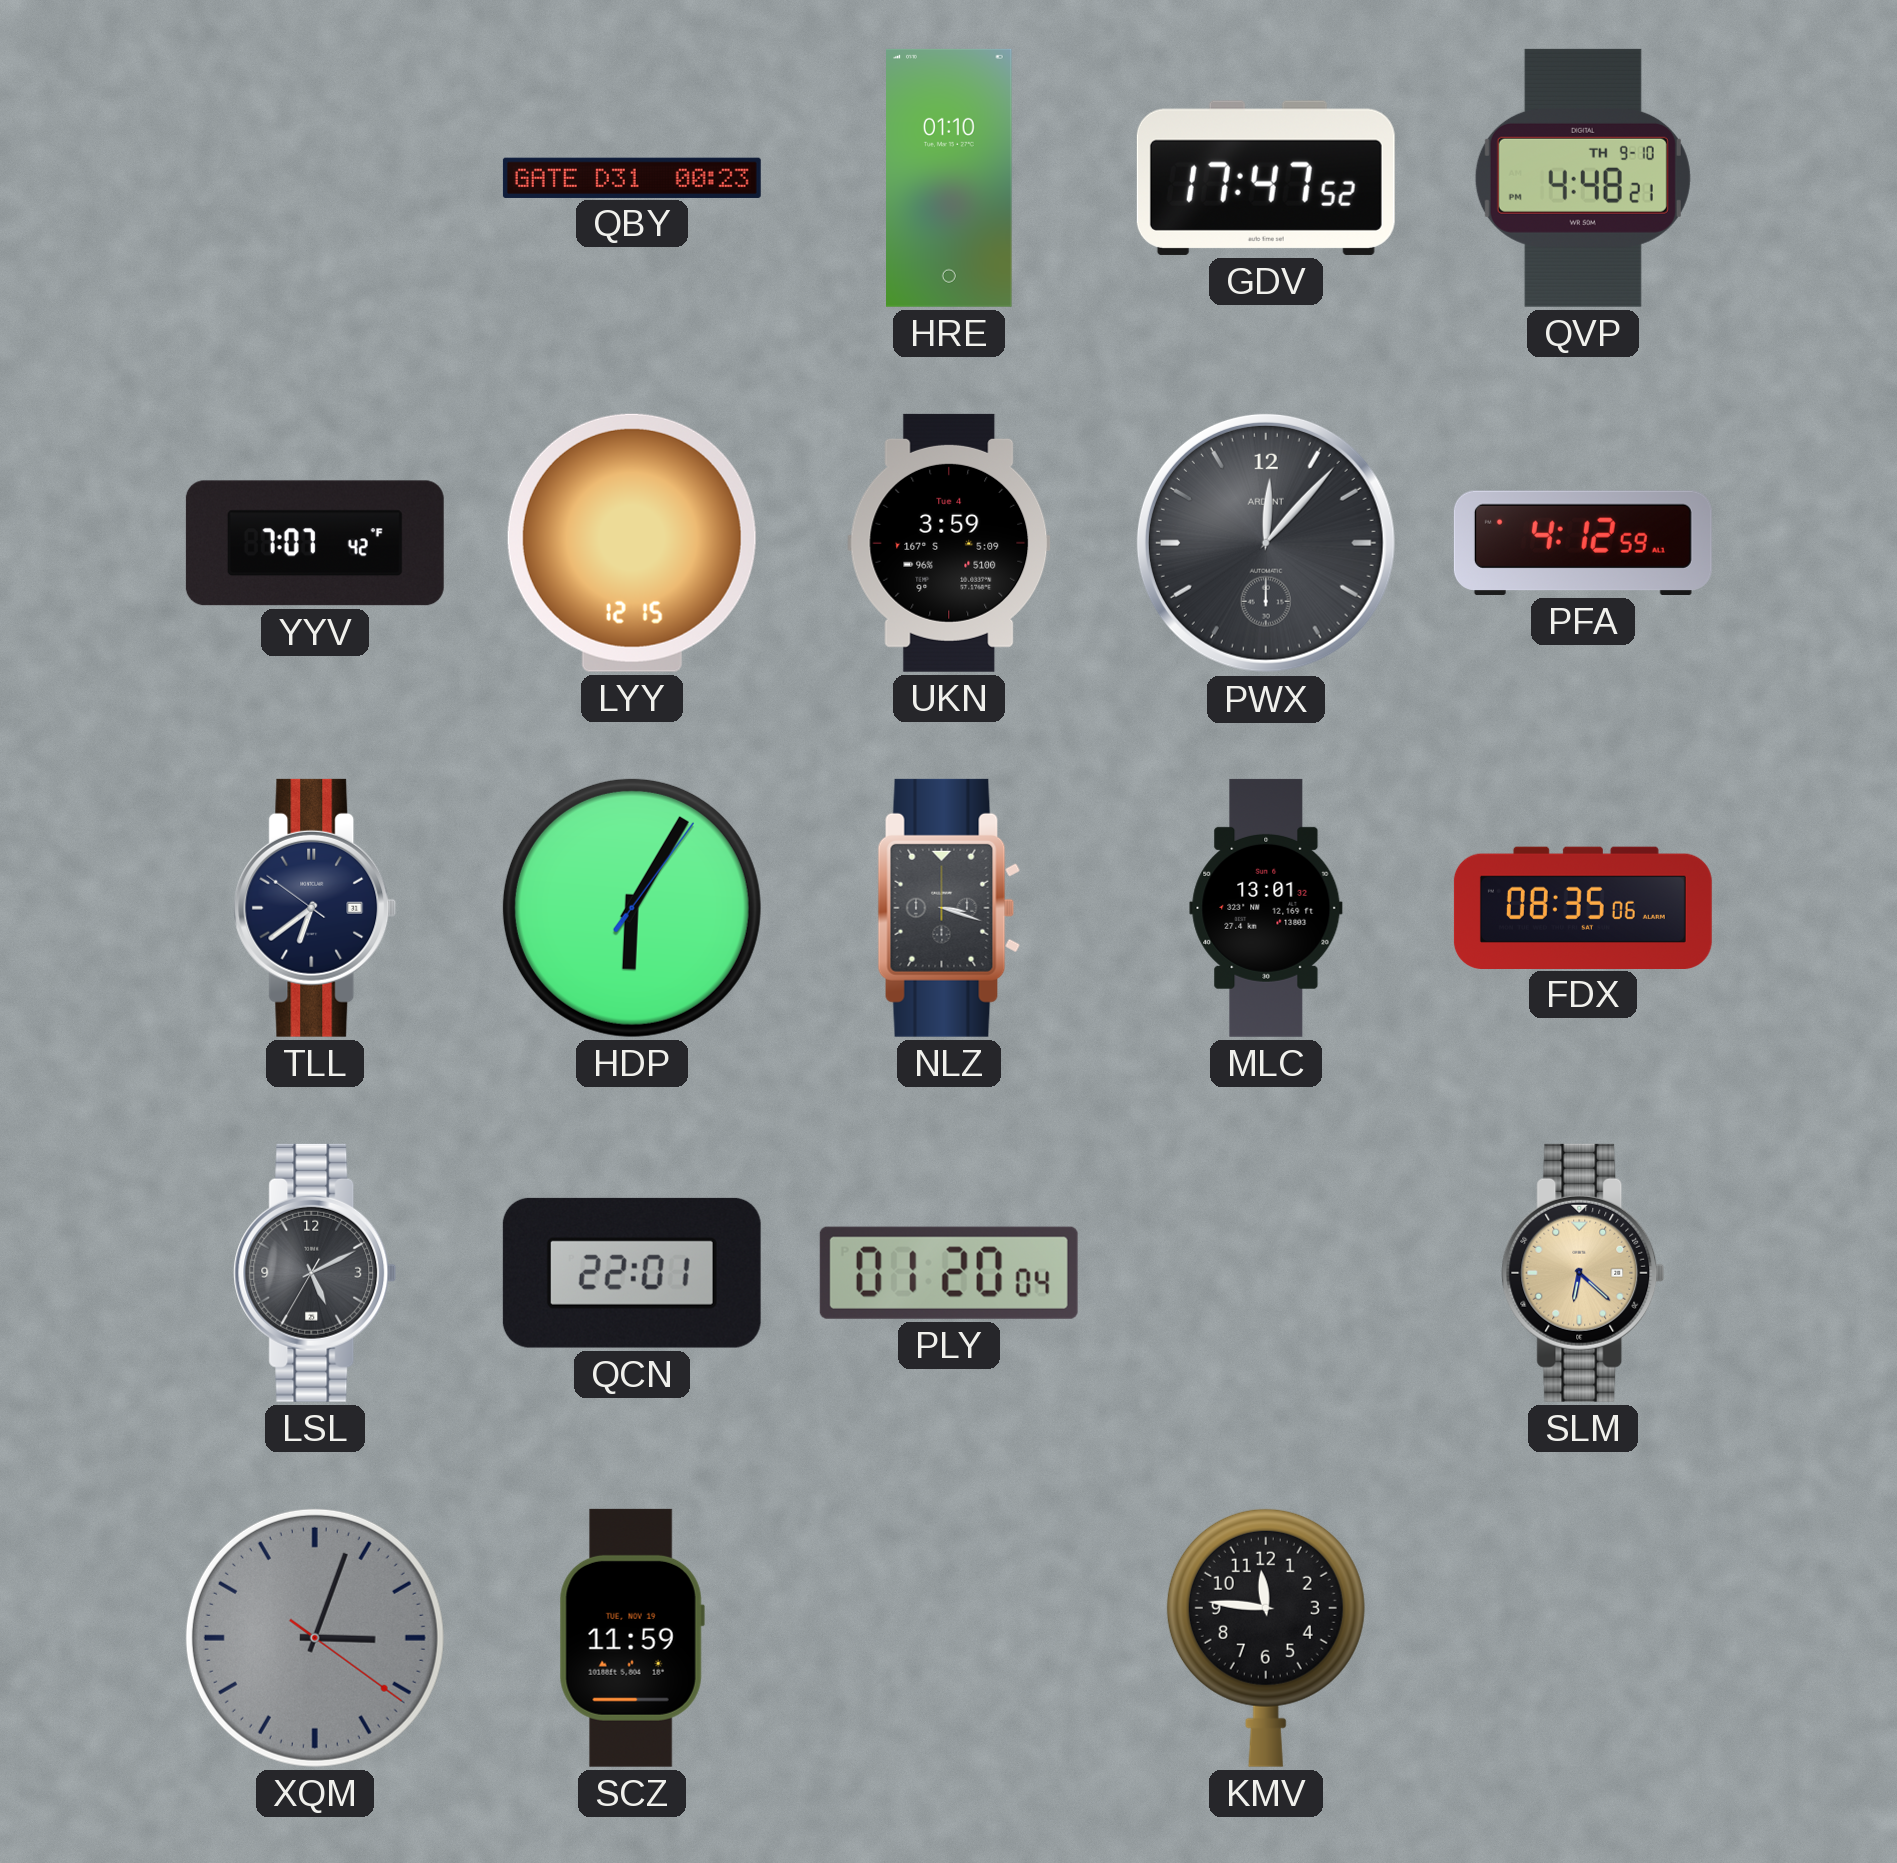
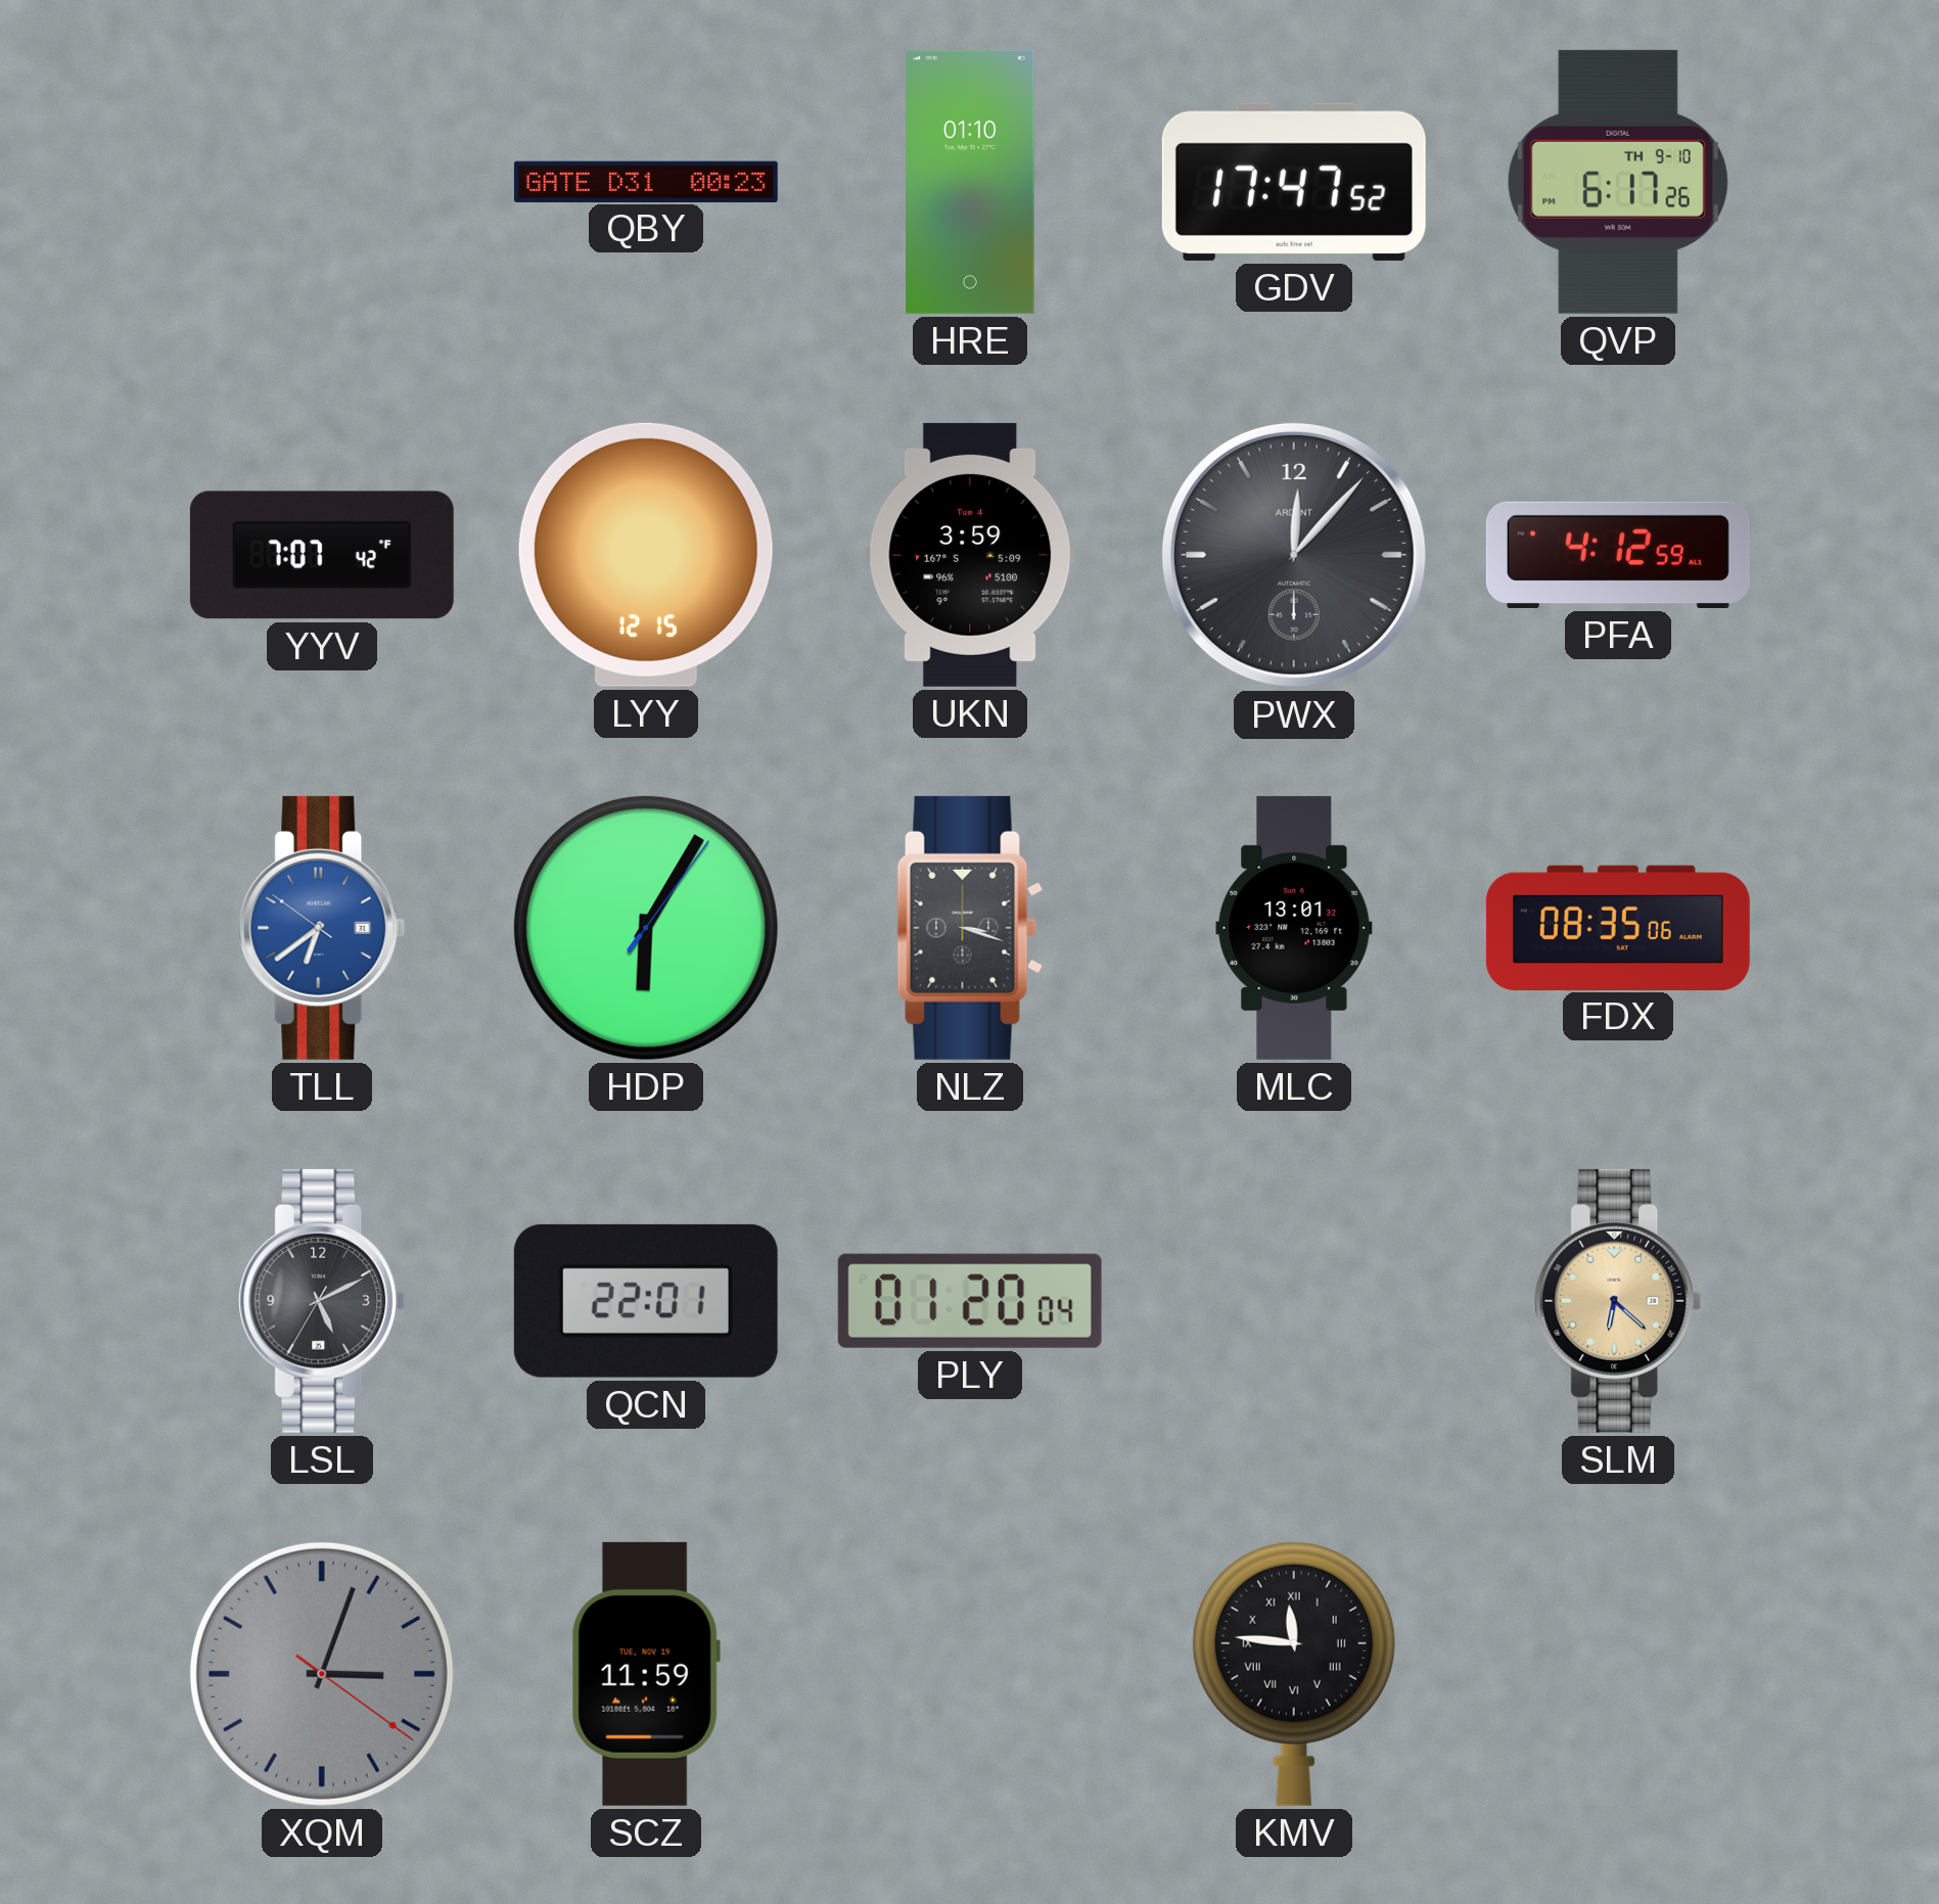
QVP: 4:48 -> 6:17
TLL dial: navy -> blue
KMV numerals: Arabic -> Roman
